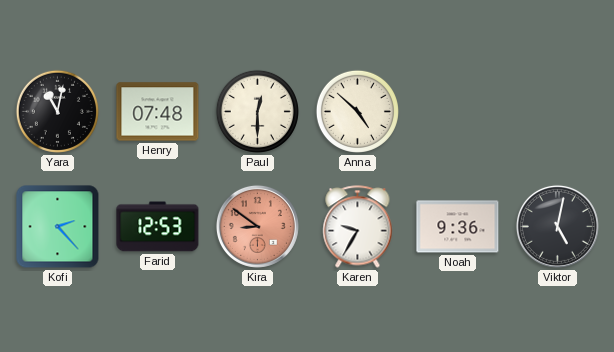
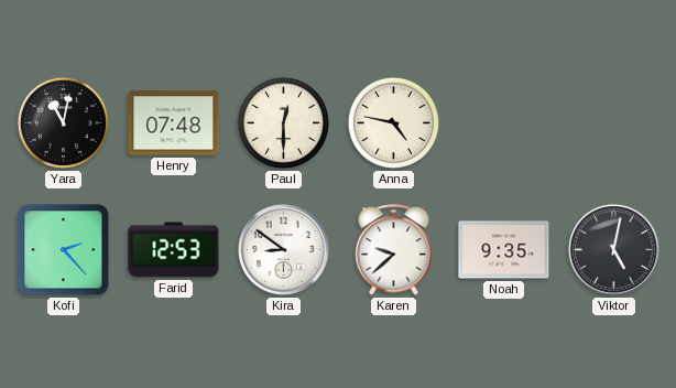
Anna: 4:52 -> 4:47
Kira dial: salmon -> white
Karen: 9:35 -> 9:38
Noah: 9:36 -> 9:35
